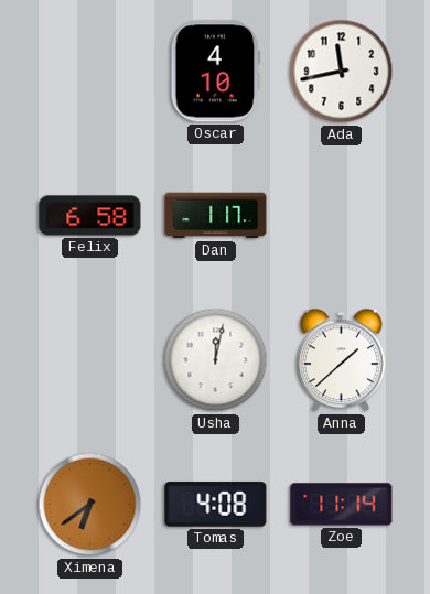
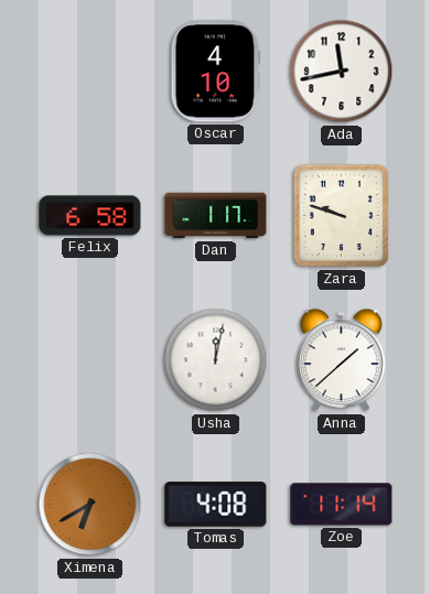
Zara: none -> 9:48
Ximena: 6:39 -> 6:40
